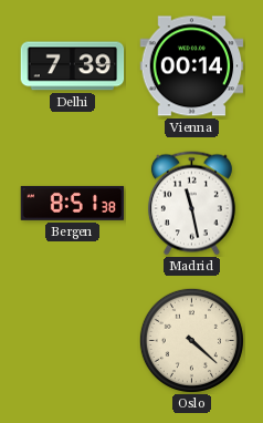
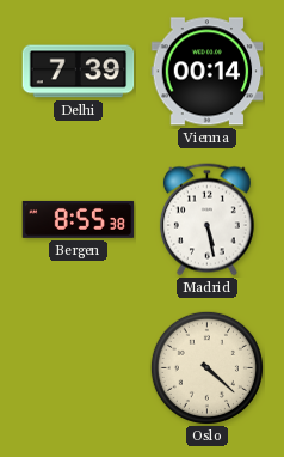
Bergen: 8:51 -> 8:55
Madrid: 11:28 -> 5:28
